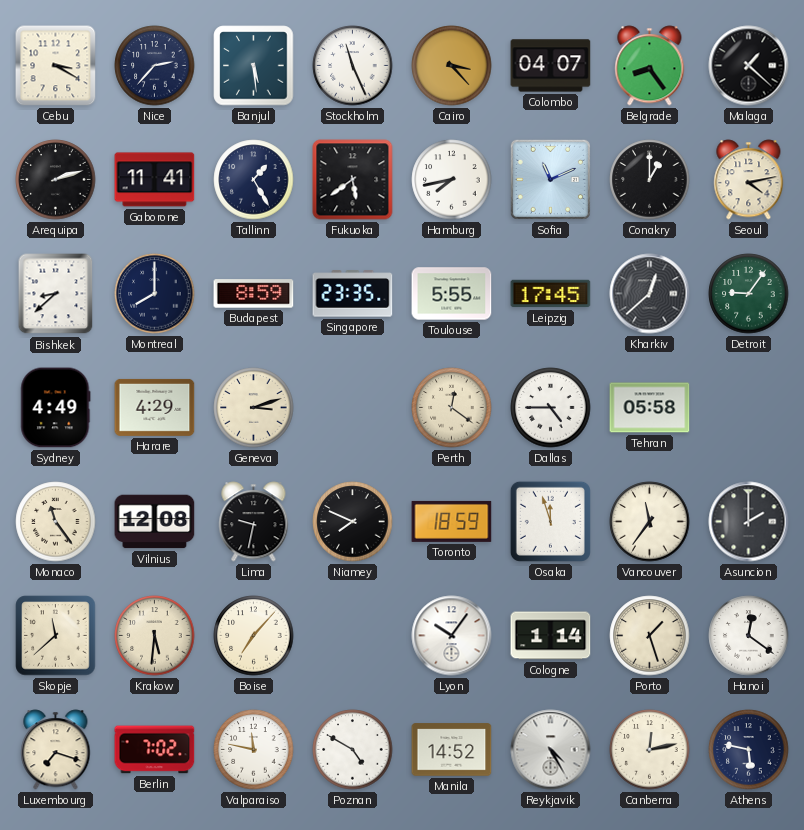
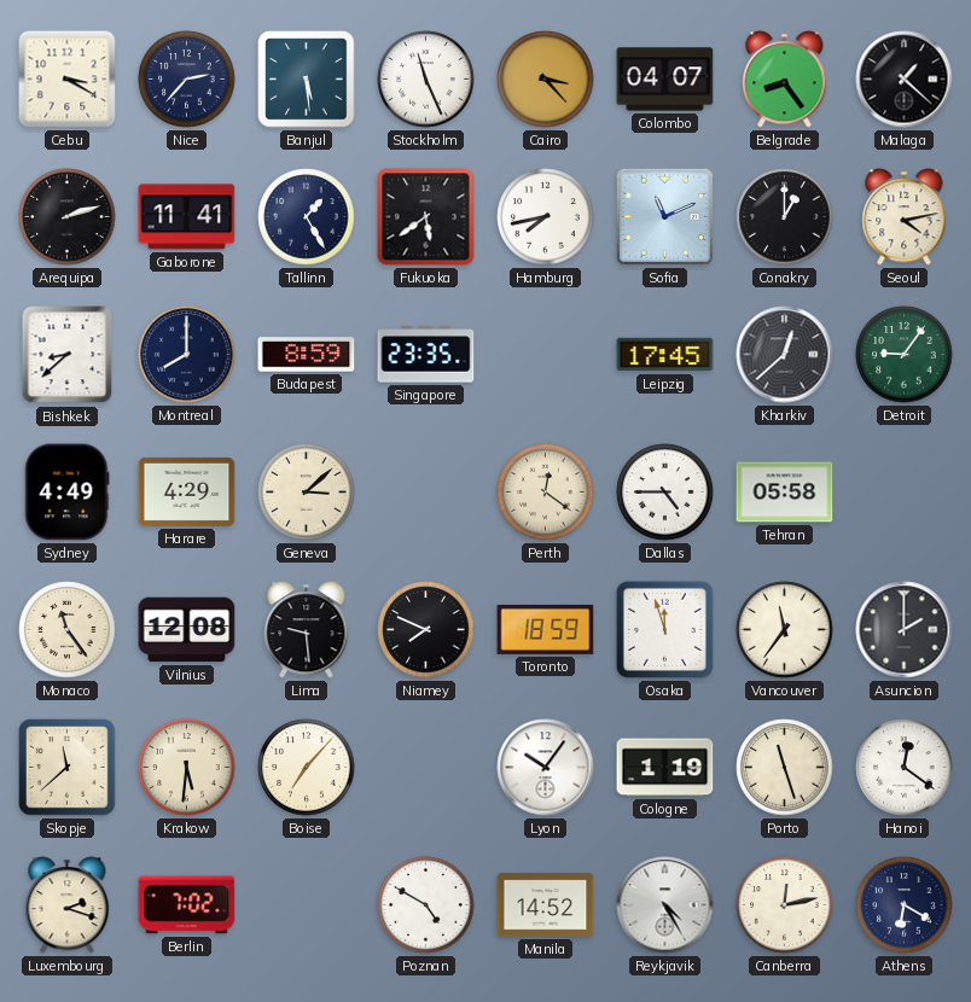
Toulouse: 5:55 -> none
Geneva: 3:12 -> 3:08
Lima: 9:32 -> 9:29
Cologne: 1:14 -> 1:19
Porto: 1:27 -> 11:27
Luxembourg: 7:18 -> 2:18
Valparaiso: 11:47 -> none
Athens: 5:47 -> 6:20
